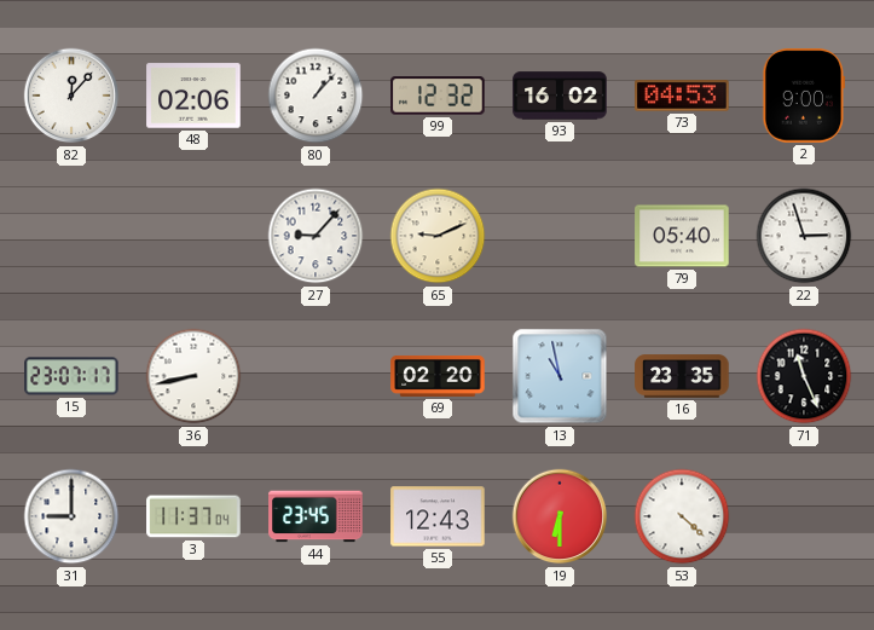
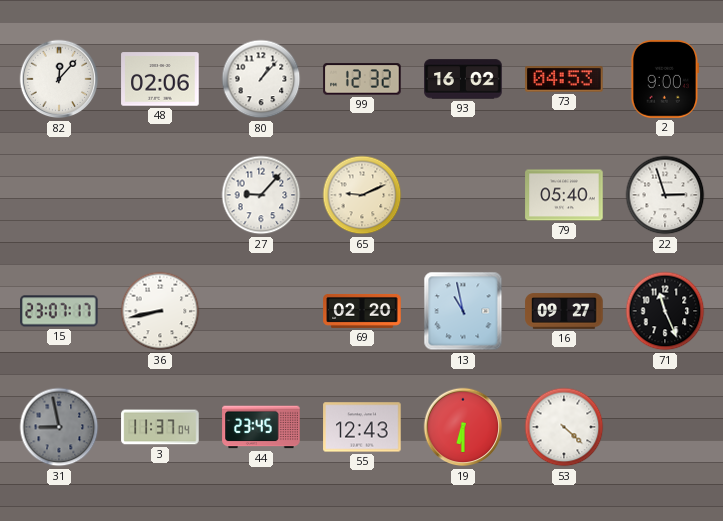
16: 23:35 -> 09:27
31: 9:00 -> 8:58
31 dial: white -> grey
